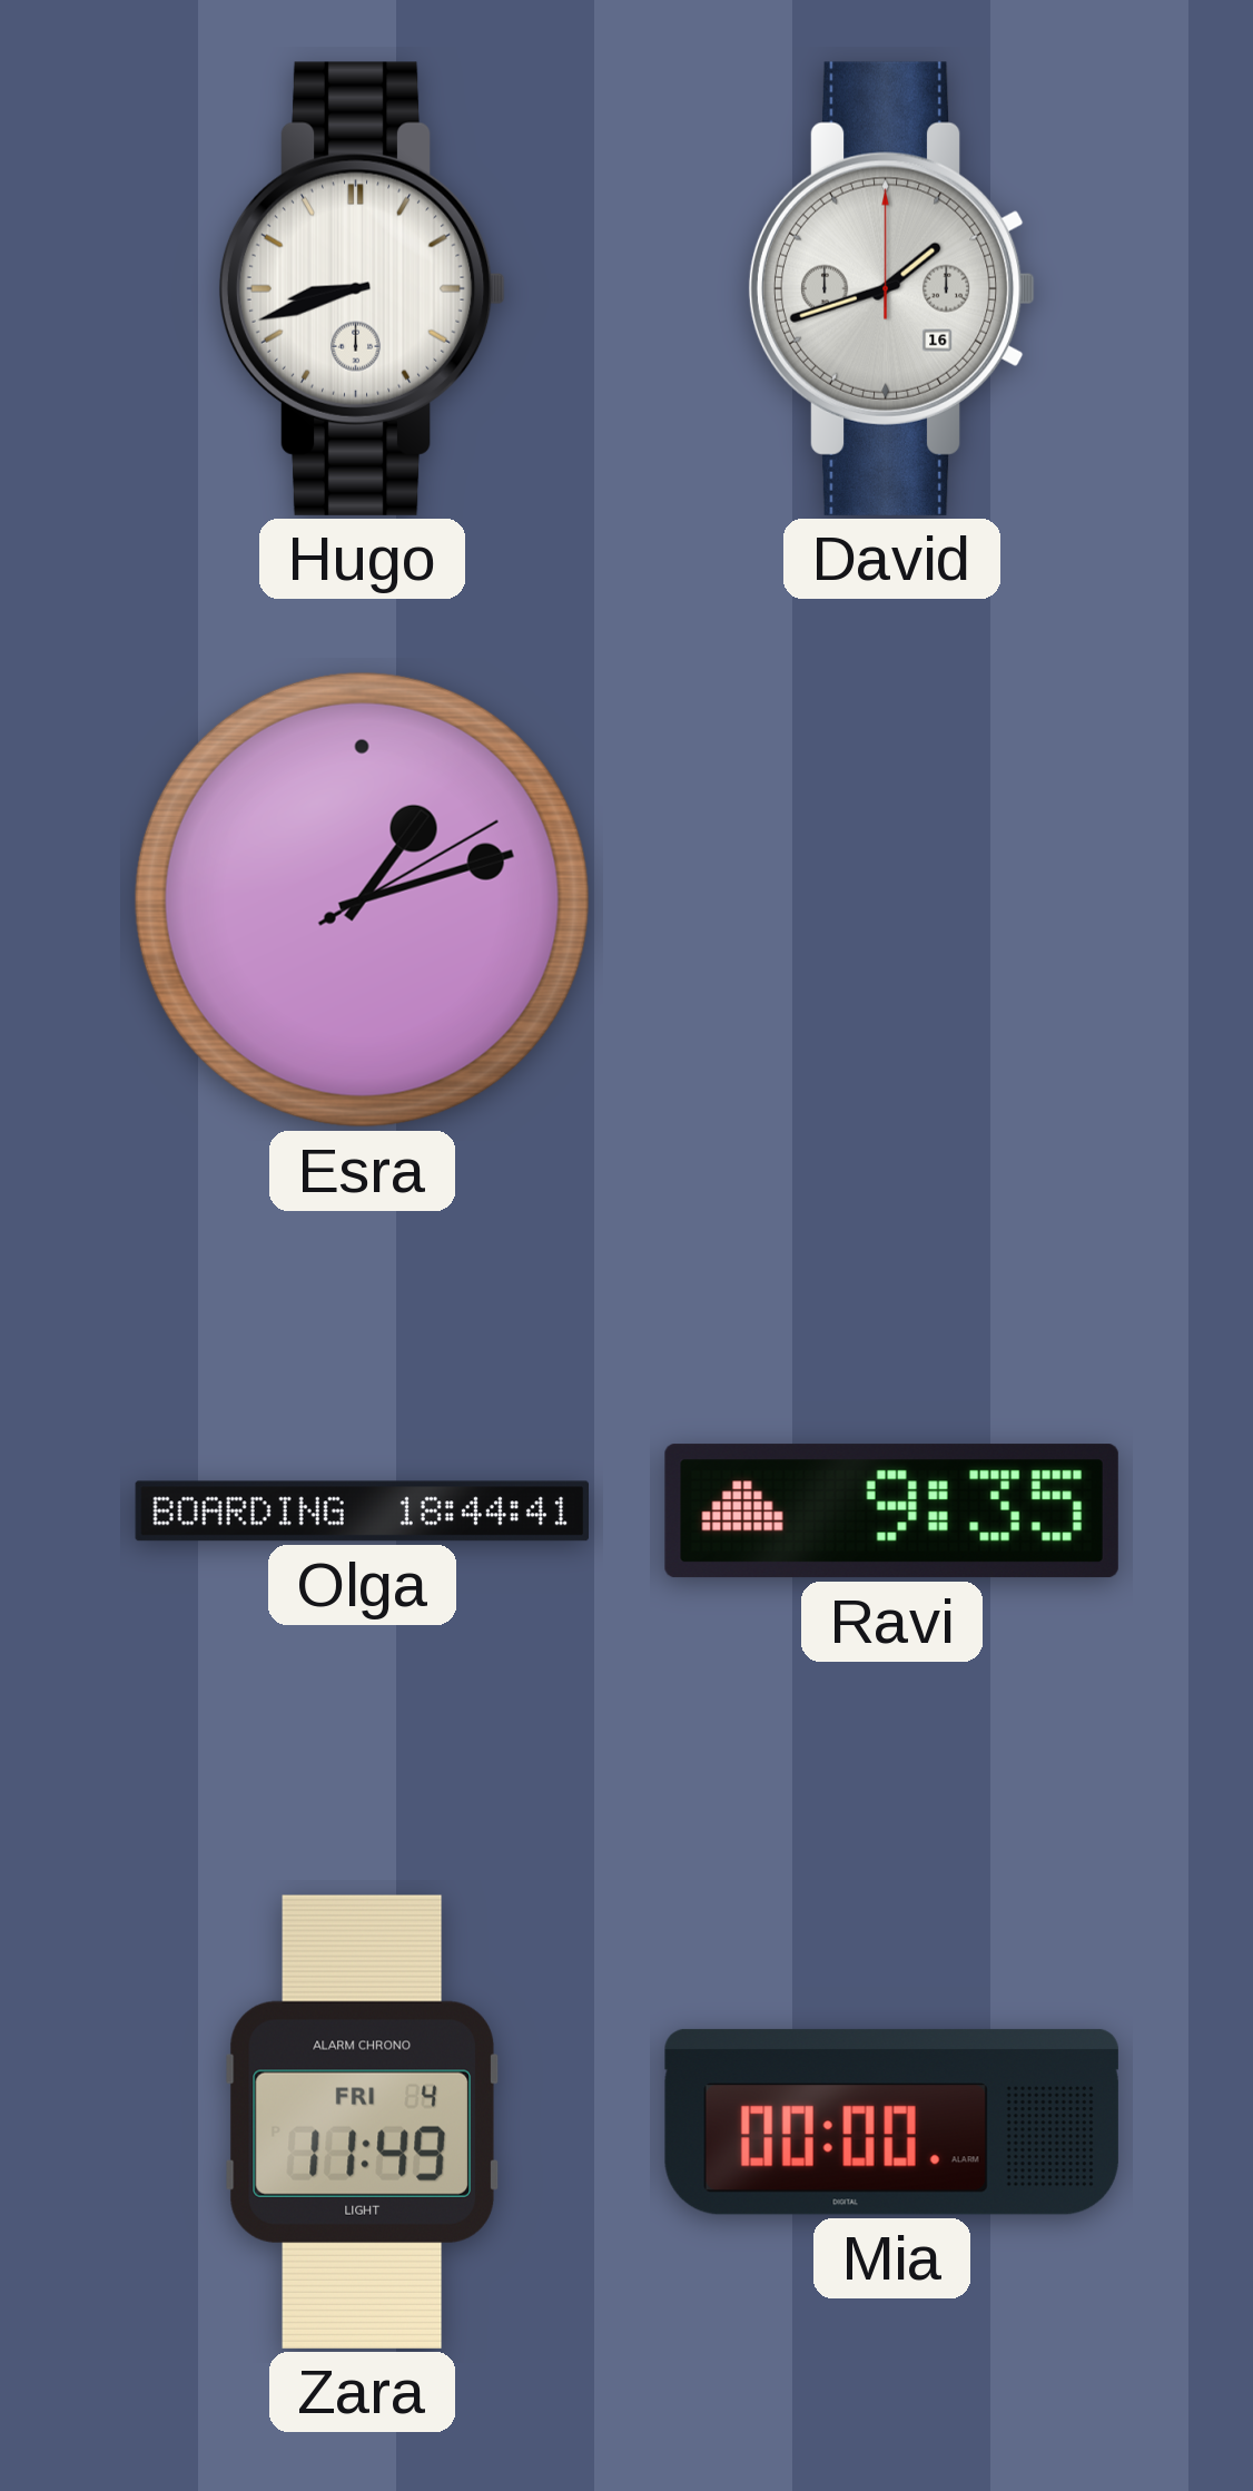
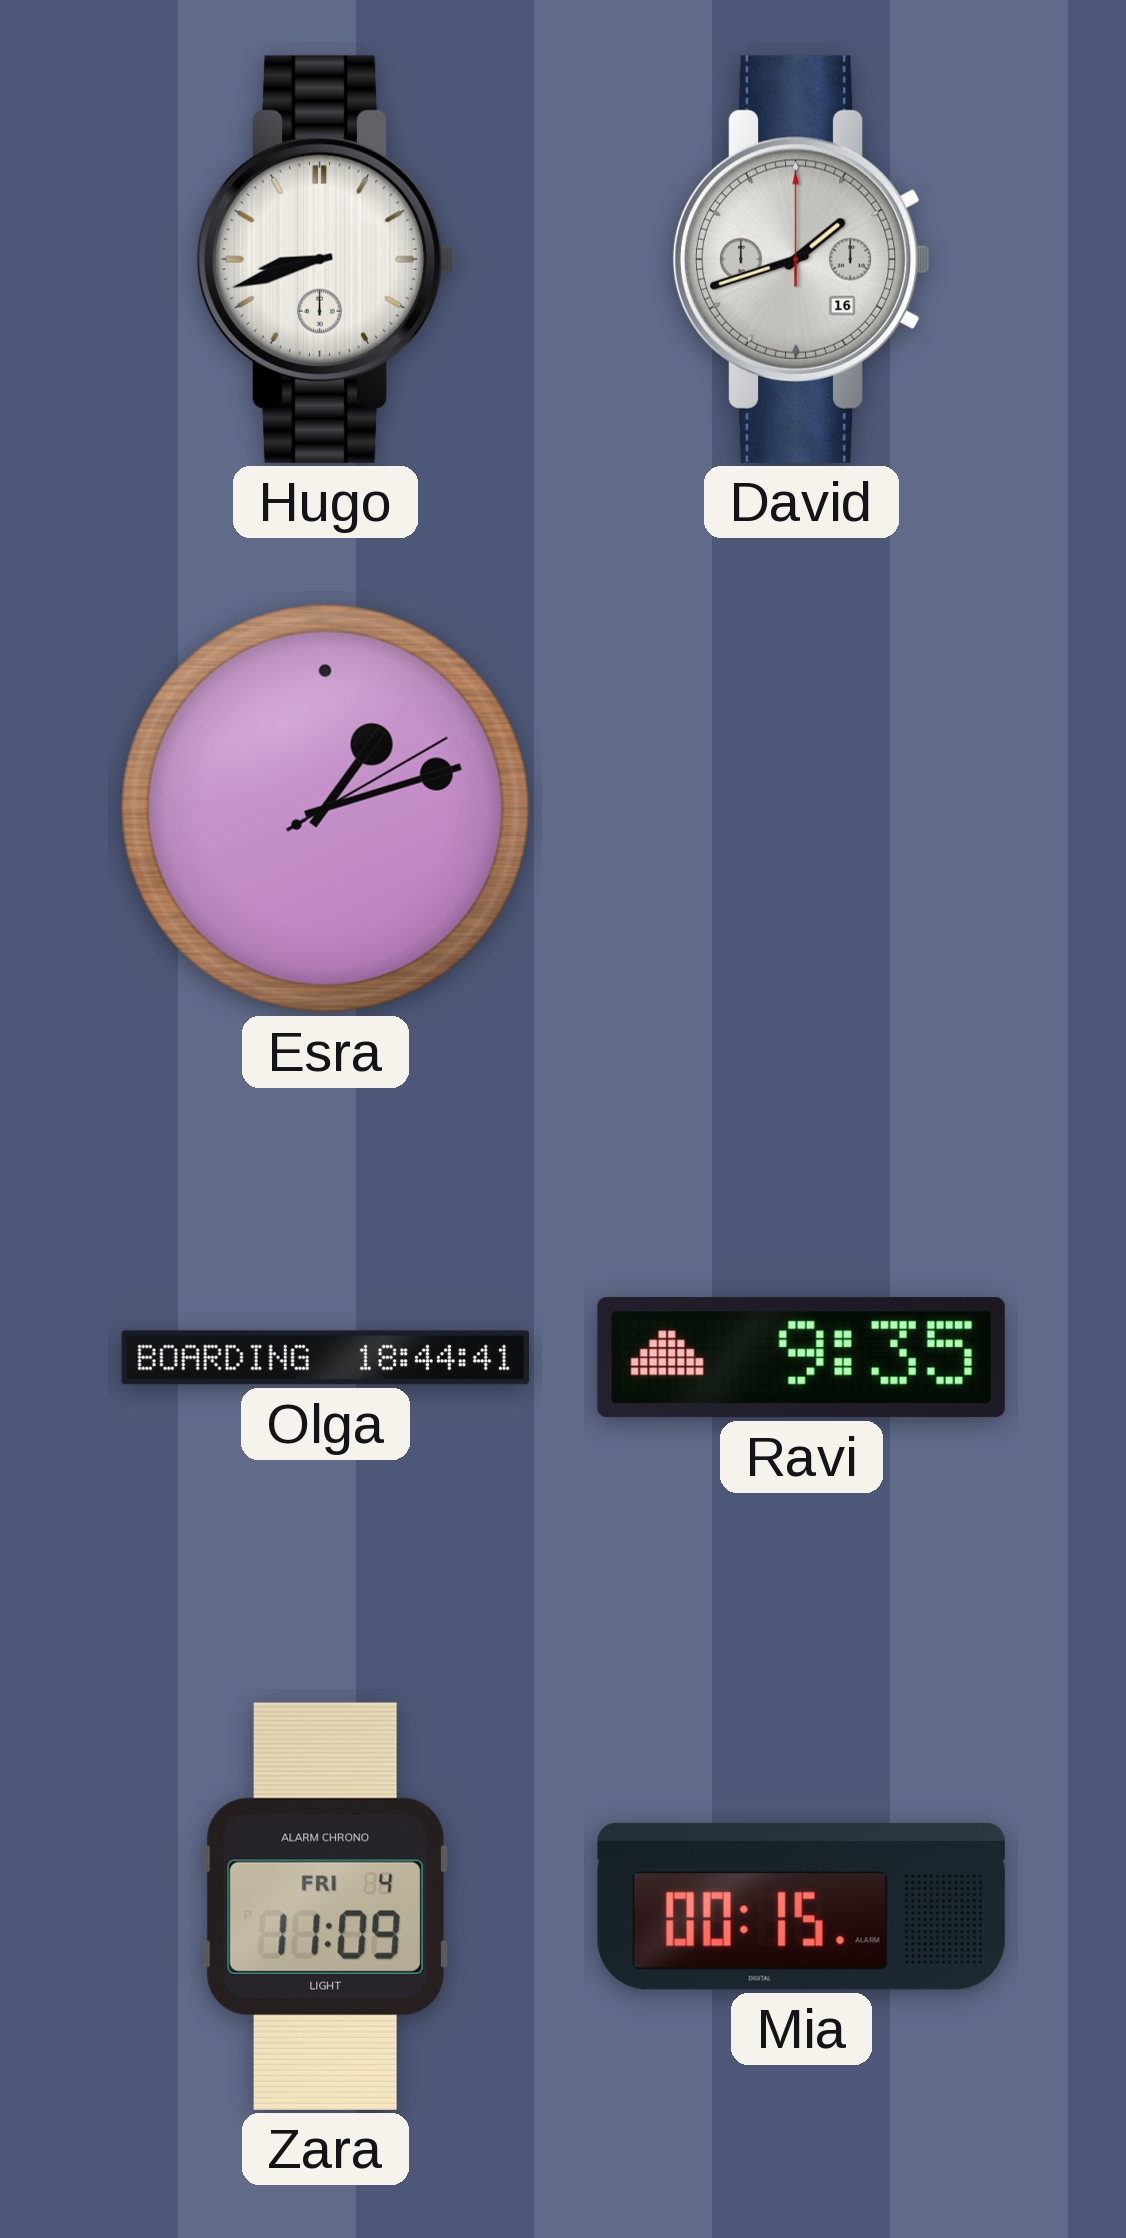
Zara: 11:49 -> 11:09
Mia: 00:00 -> 00:15
